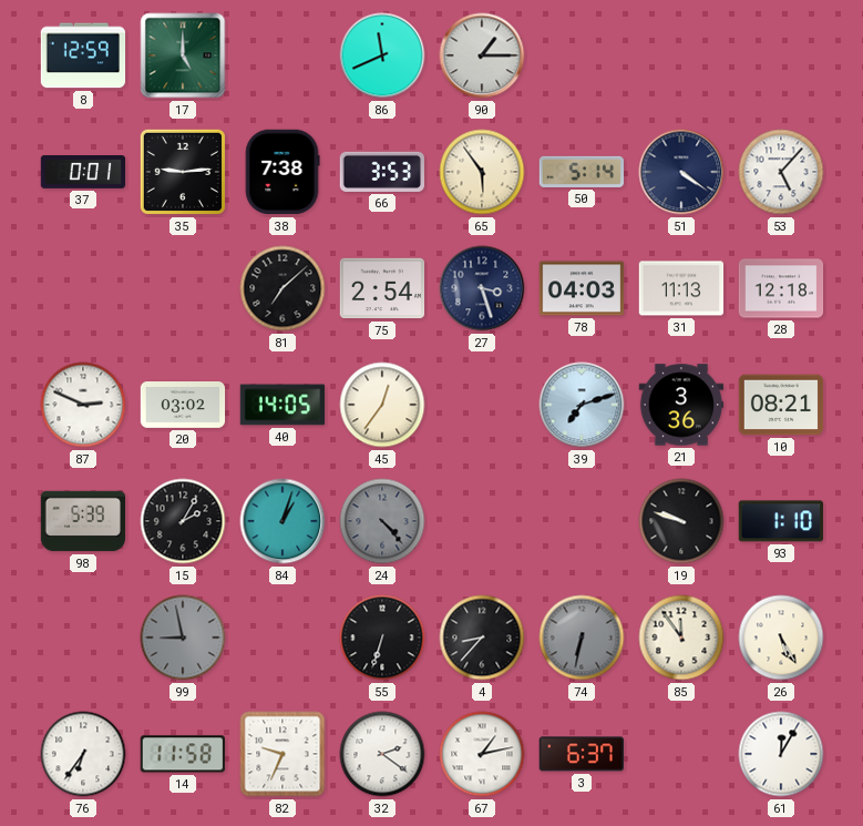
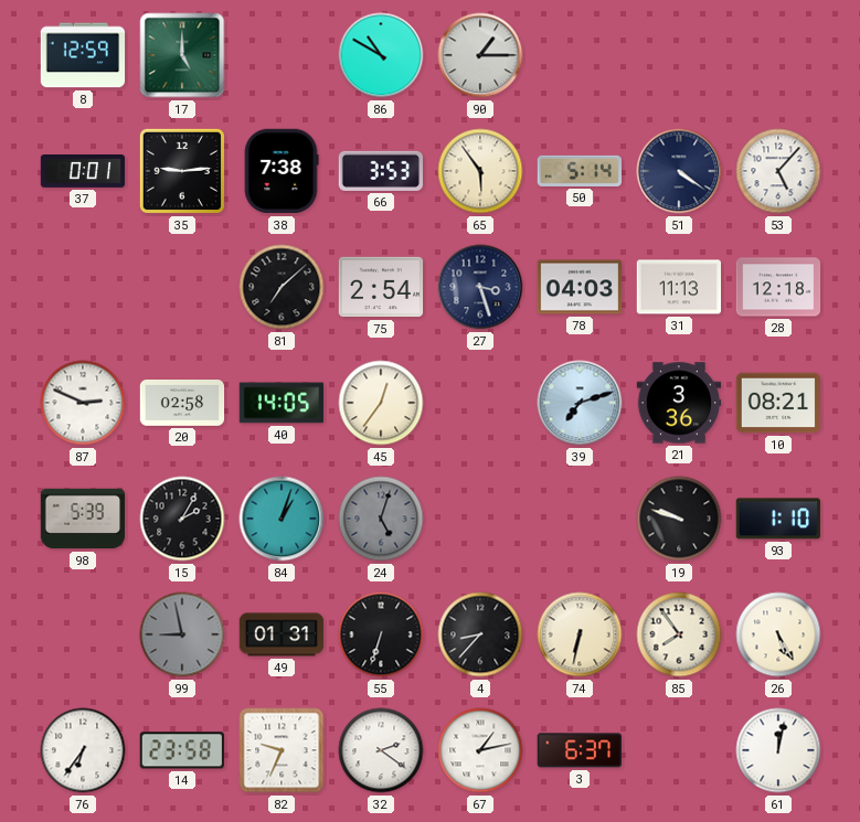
86: 11:41 -> 10:50
20: 03:02 -> 02:58
24: 4:23 -> 5:03
49: none -> 01:31
74 dial: grey -> cream
85: 11:54 -> 7:54
14: 11:58 -> 23:58
61: 12:05 -> 12:02
